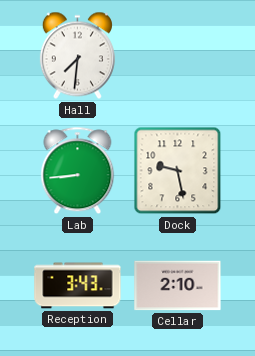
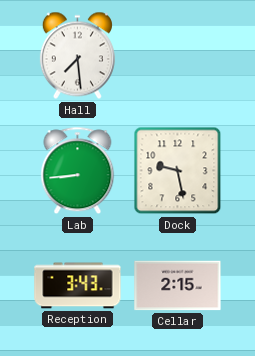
Hall: 7:31 -> 7:29
Cellar: 2:10 -> 2:15
